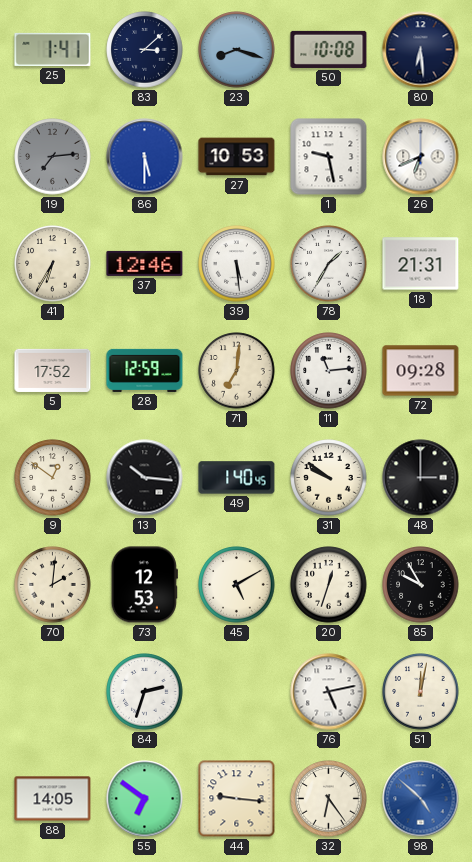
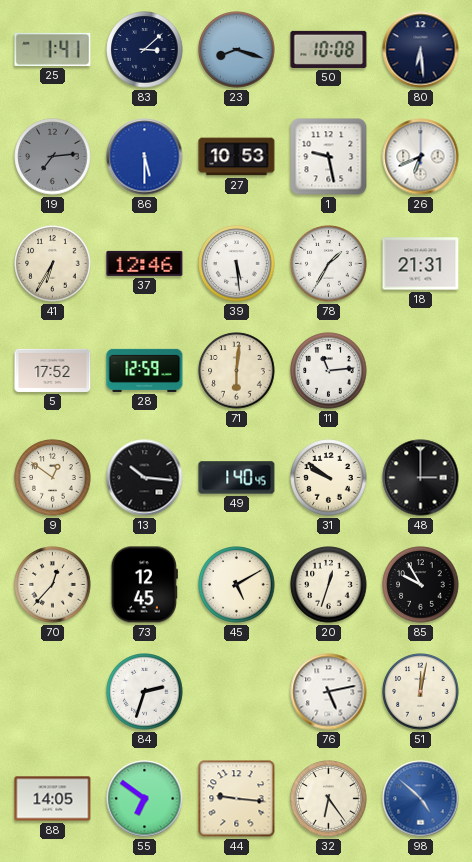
71: 7:01 -> 6:01
72: 09:28 -> none
70: 2:01 -> 12:37
73: 12:53 -> 12:45
